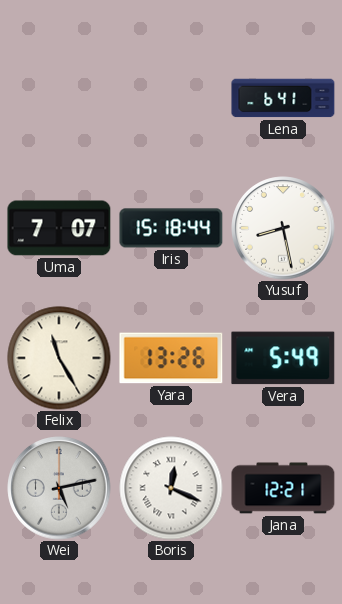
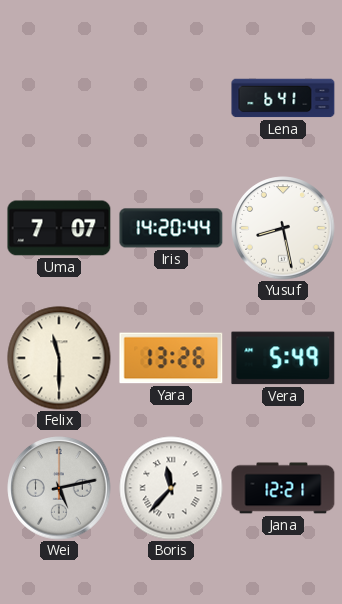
Iris: 15:18 -> 14:20
Felix: 11:25 -> 11:30
Boris: 12:19 -> 11:37
